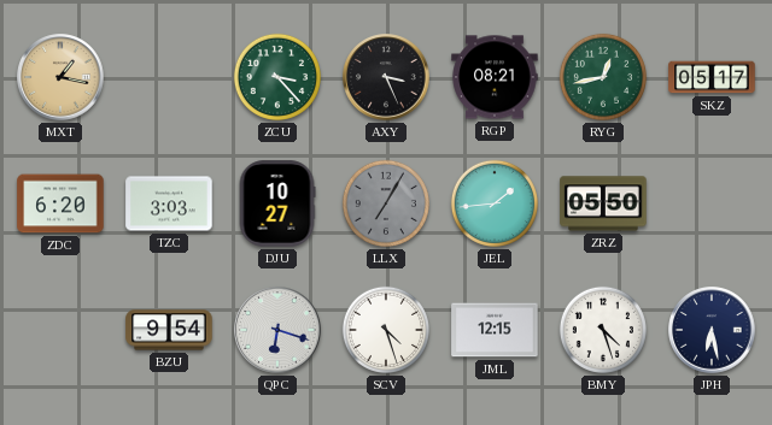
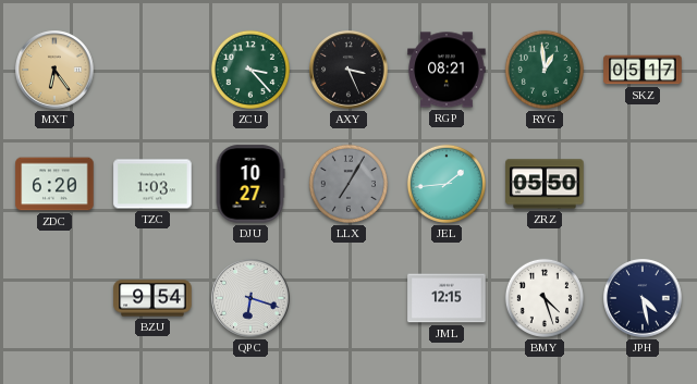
MXT: 1:17 -> 6:24
RYG: 12:43 -> 12:59
TZC: 3:03 -> 1:03
SCV: 4:27 -> none
JPH: 6:28 -> 4:28
